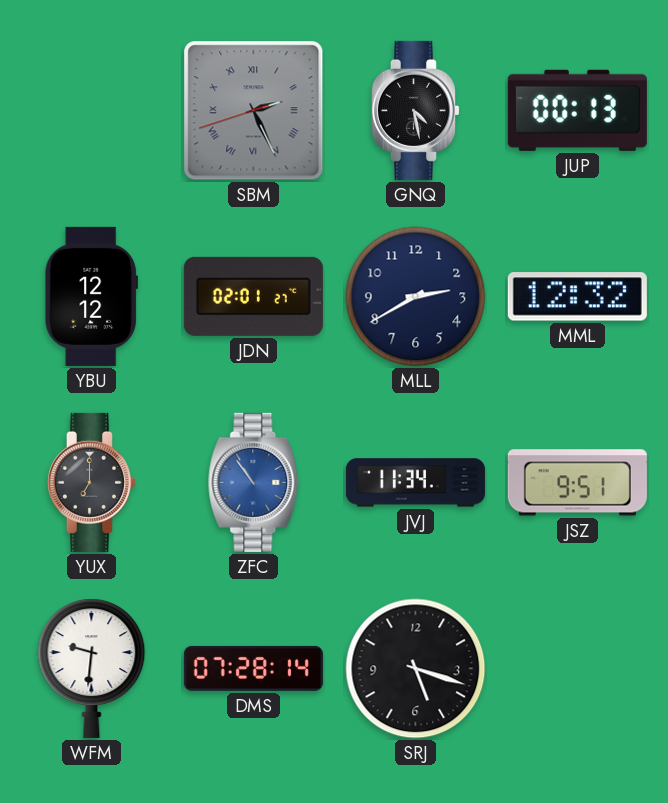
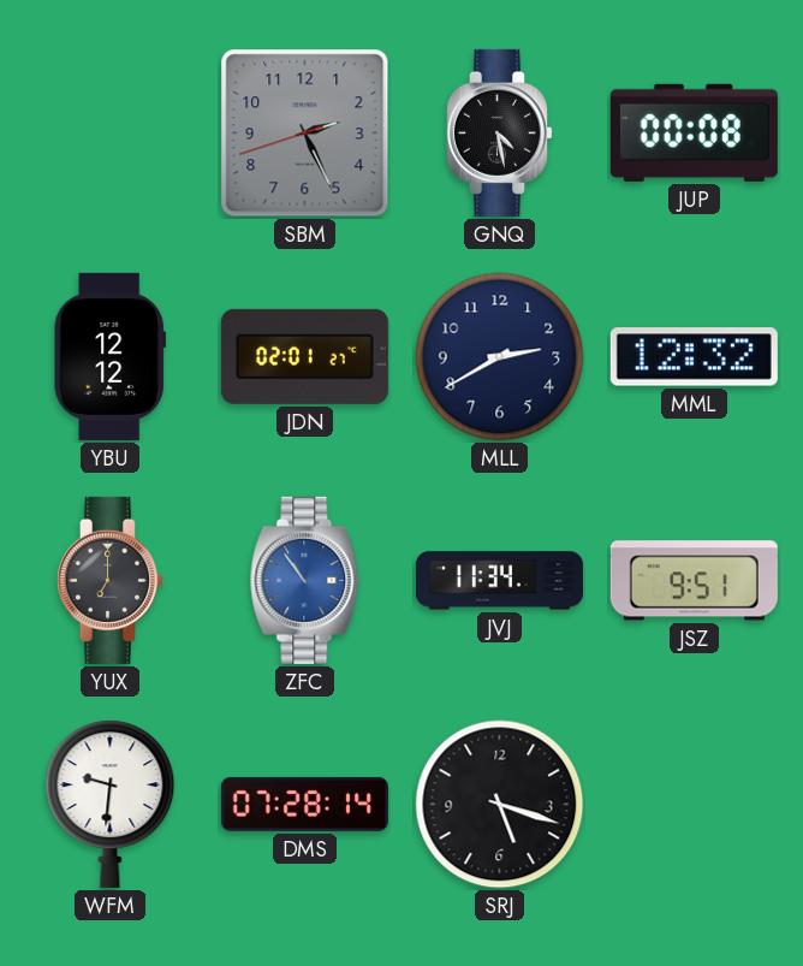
SBM numerals: Roman -> Arabic
JUP: 00:13 -> 00:08
